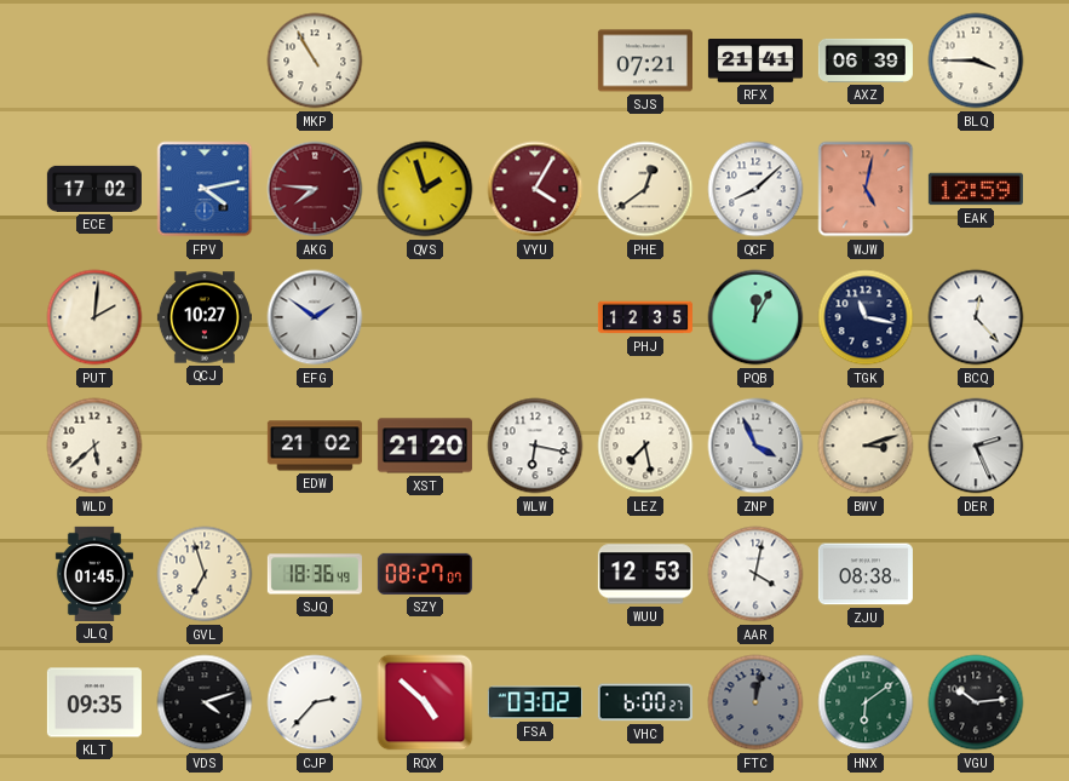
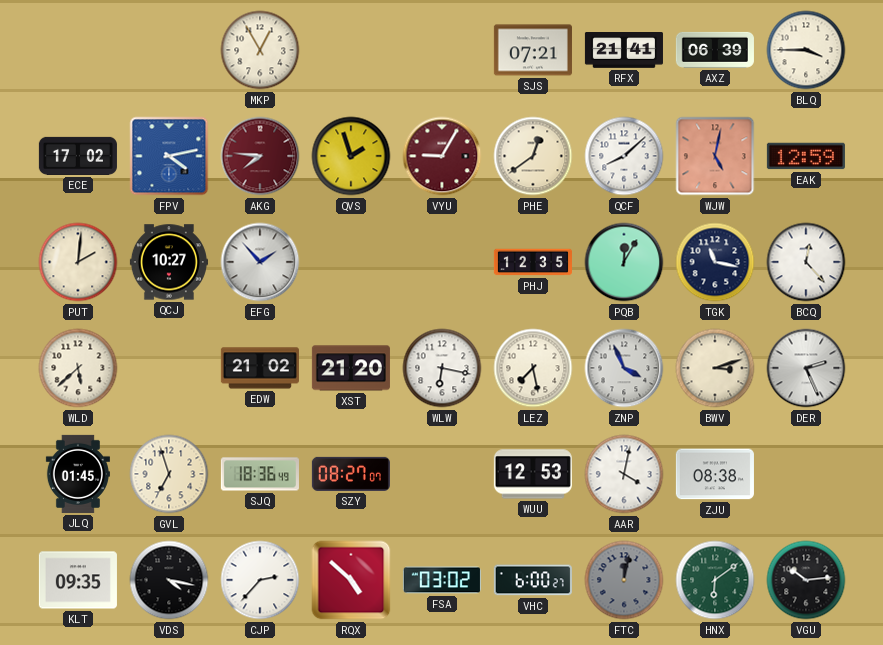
MKP: 10:55 -> 12:55
VYU: 4:05 -> 9:05
EFG: 1:51 -> 1:53
VDS: 4:12 -> 4:17
